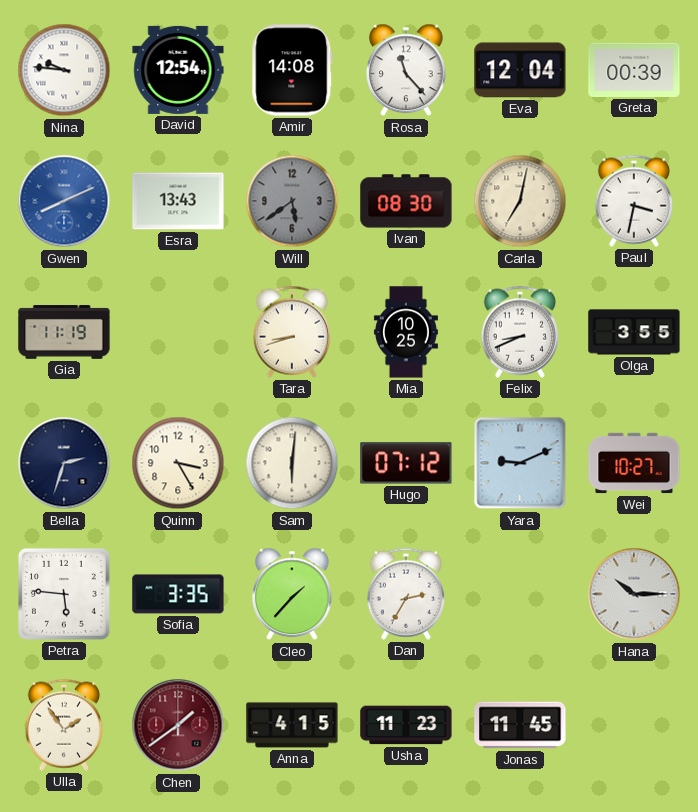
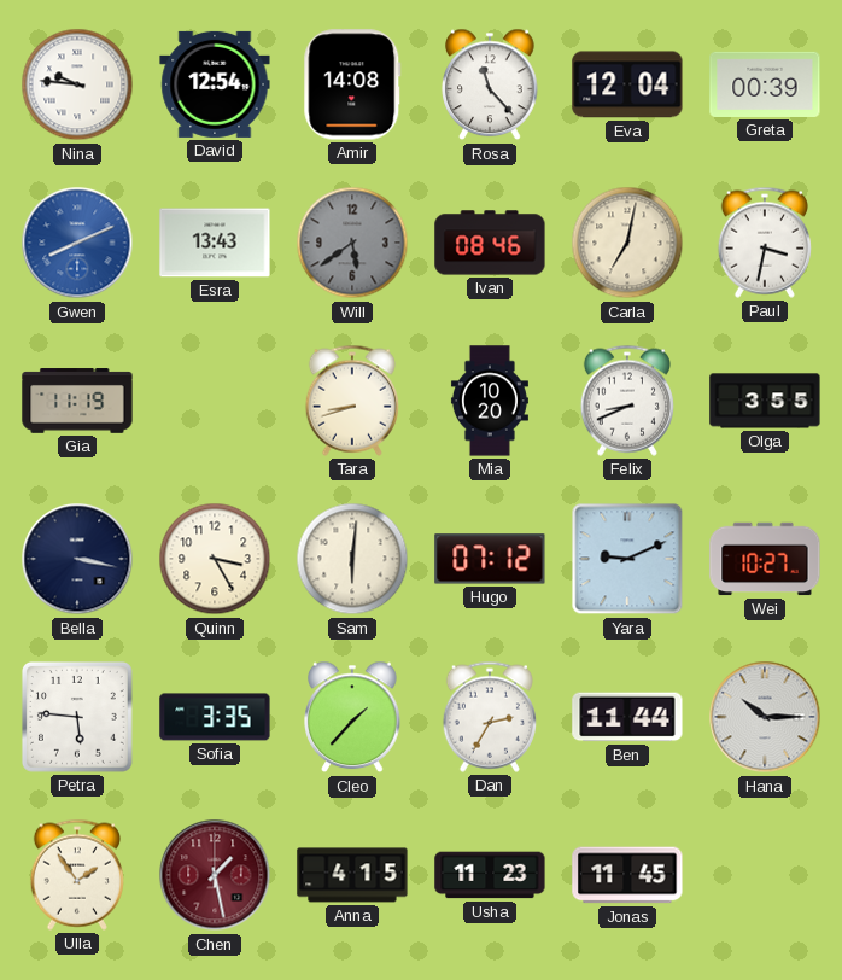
Ivan: 08:30 -> 08:46
Mia: 10:25 -> 10:20
Bella: 2:33 -> 3:17
Ben: none -> 11:44
Chen: 1:39 -> 1:28
